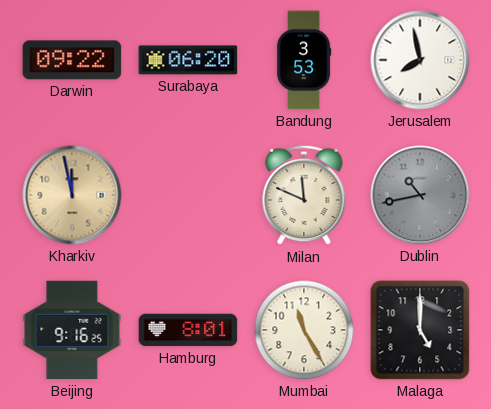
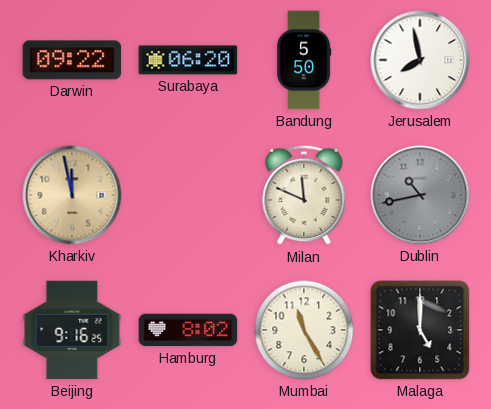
Bandung: 3:53 -> 5:50
Hamburg: 8:01 -> 8:02
